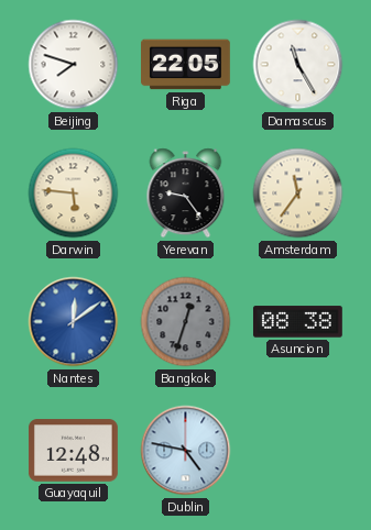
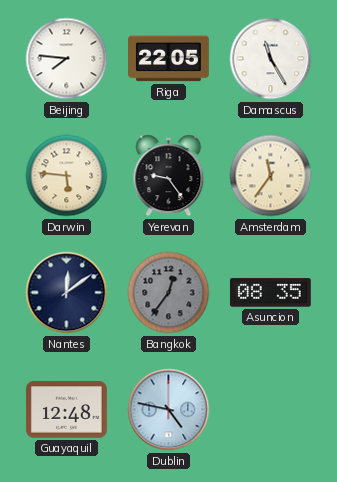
Beijing: 7:48 -> 7:46
Nantes dial: blue -> navy
Bangkok: 12:33 -> 12:36
Asuncion: 08:38 -> 08:35
